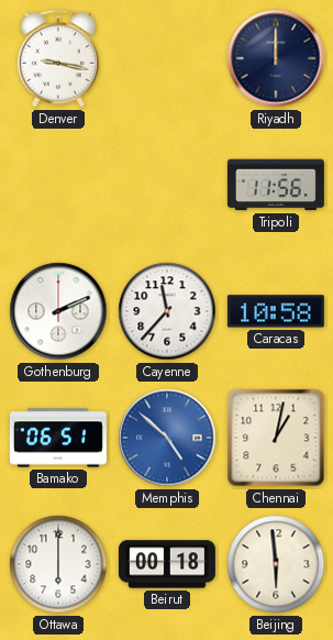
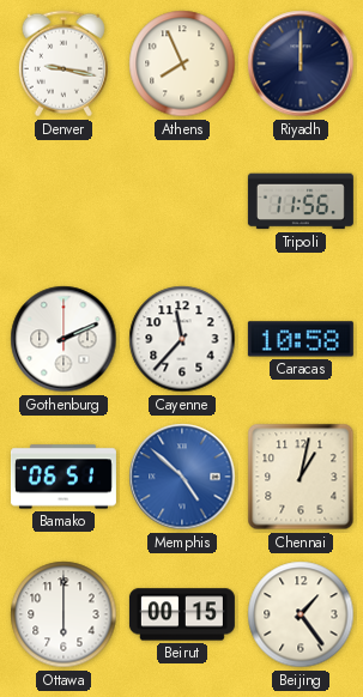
Athens: none -> 7:56
Beirut: 00:18 -> 00:15
Beijing: 5:59 -> 1:24
